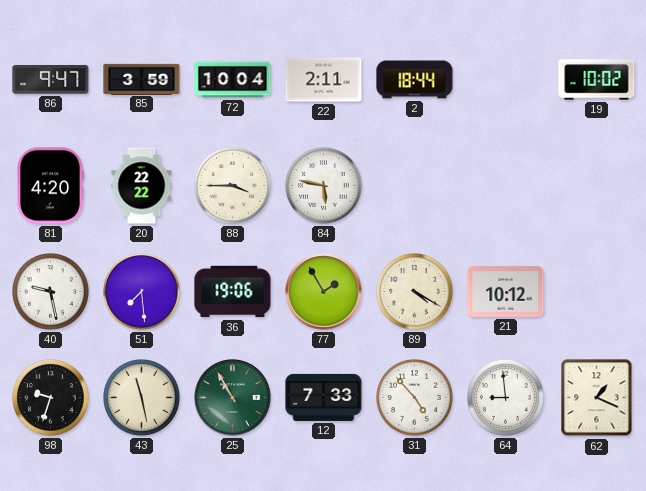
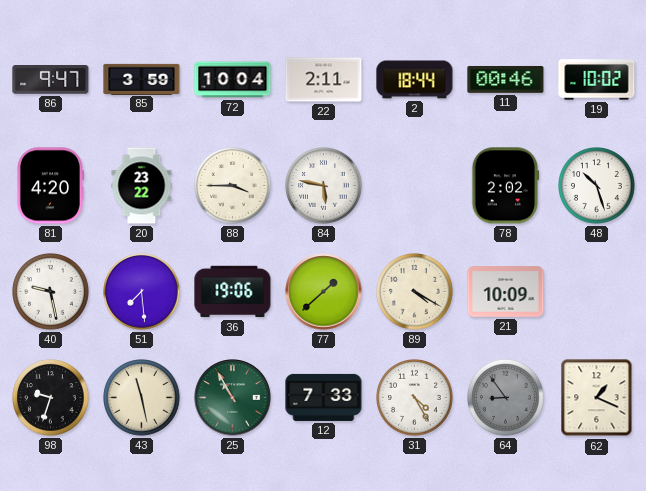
11: none -> 00:46
20: 22:22 -> 23:22
78: none -> 2:02
48: none -> 10:27
77: 1:55 -> 1:38
21: 10:12 -> 10:09
31: 4:53 -> 4:25
64: 8:59 -> 8:54
64 dial: white -> grey
